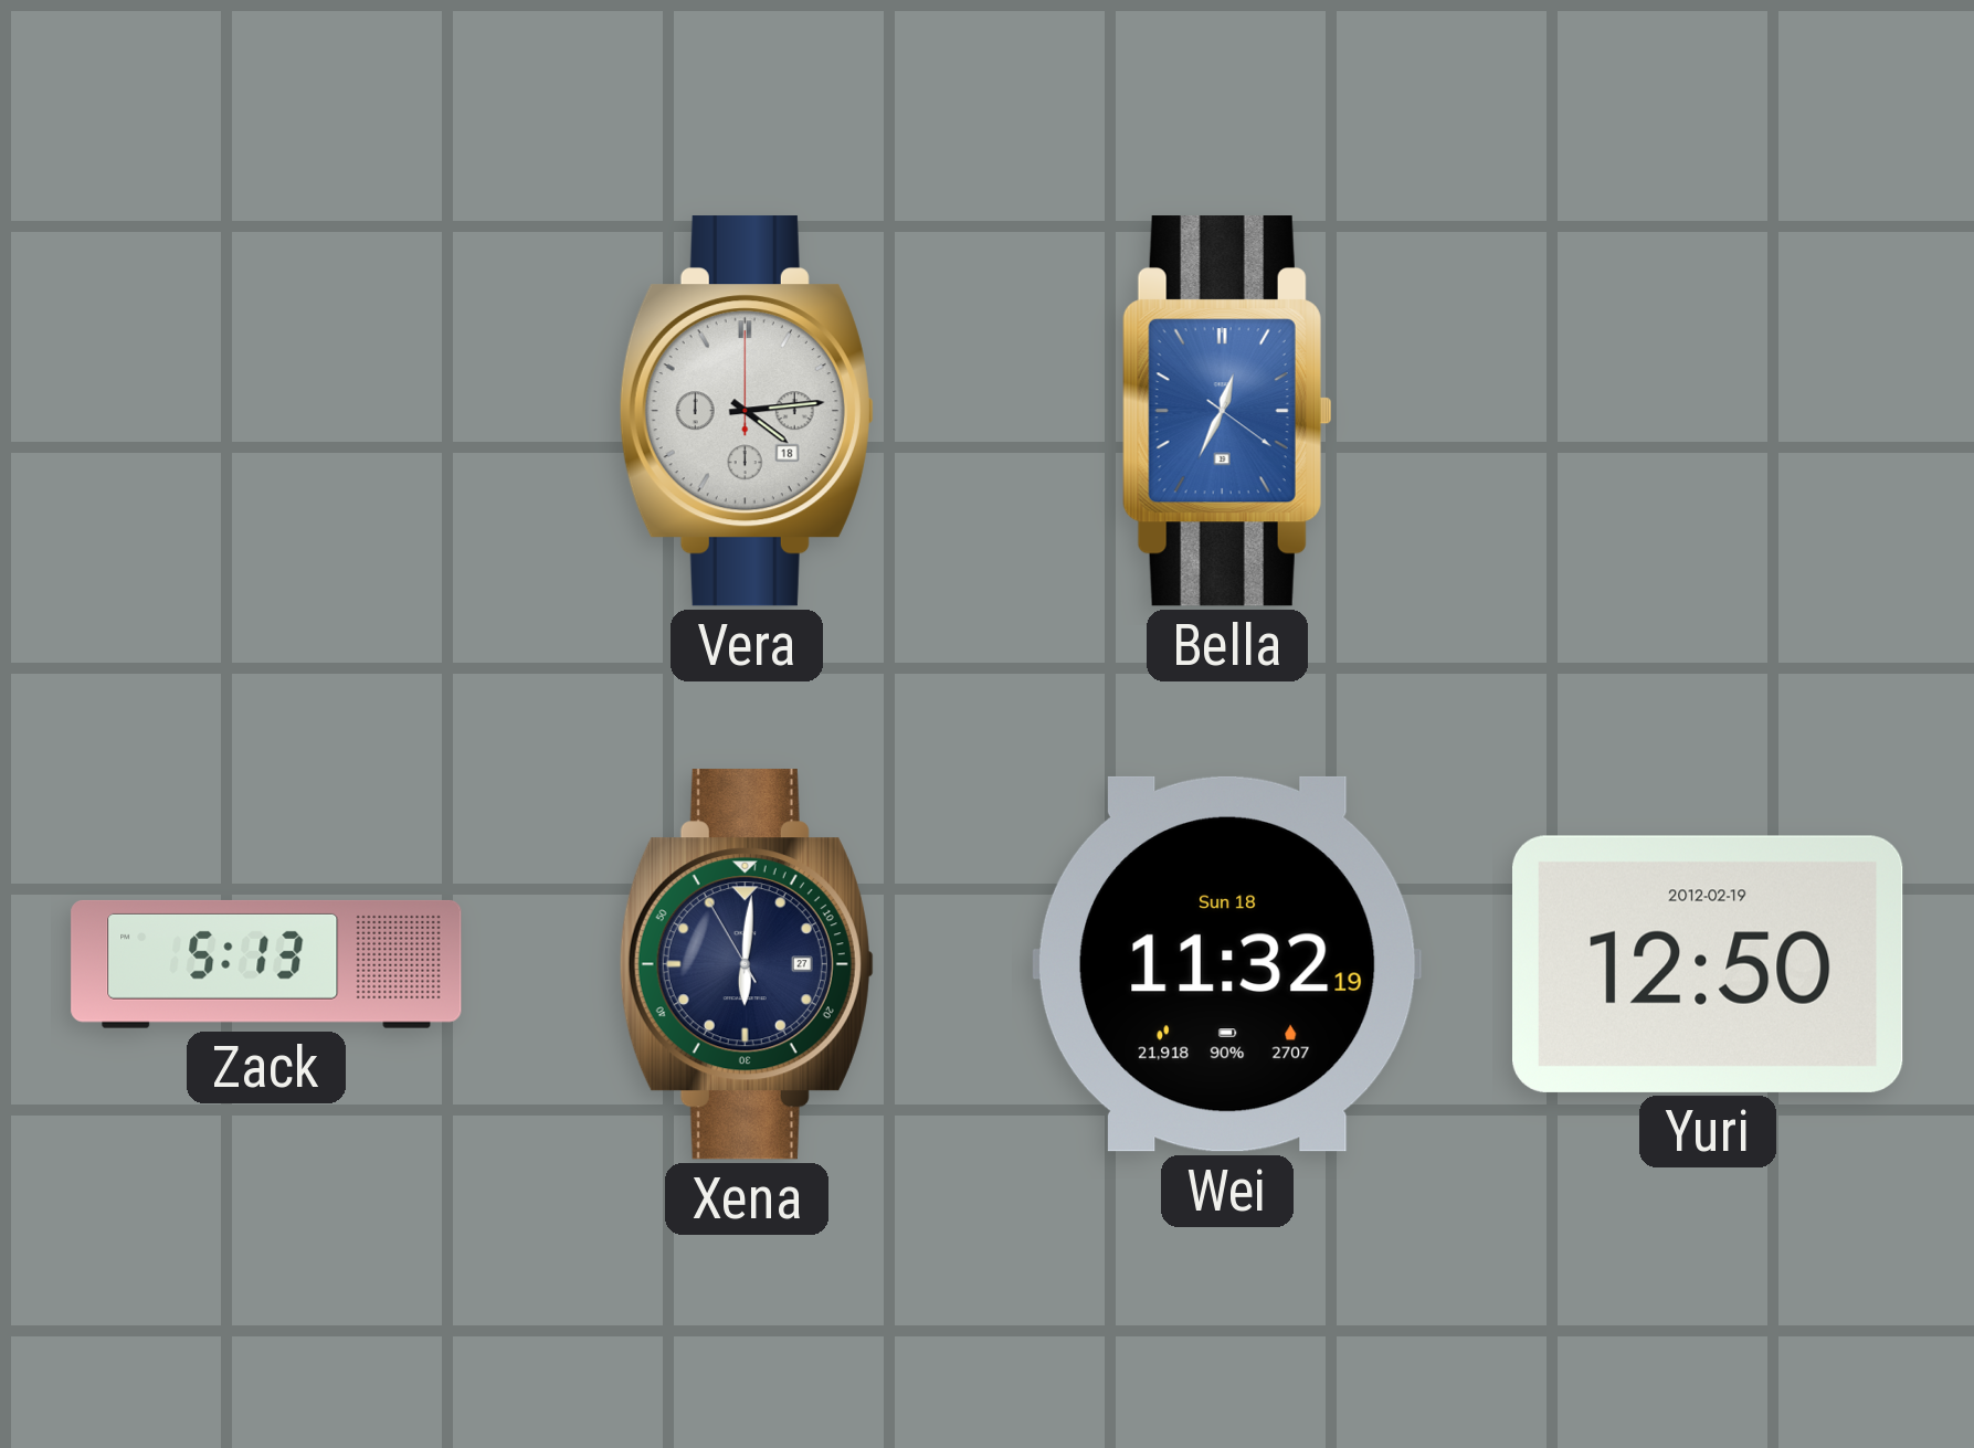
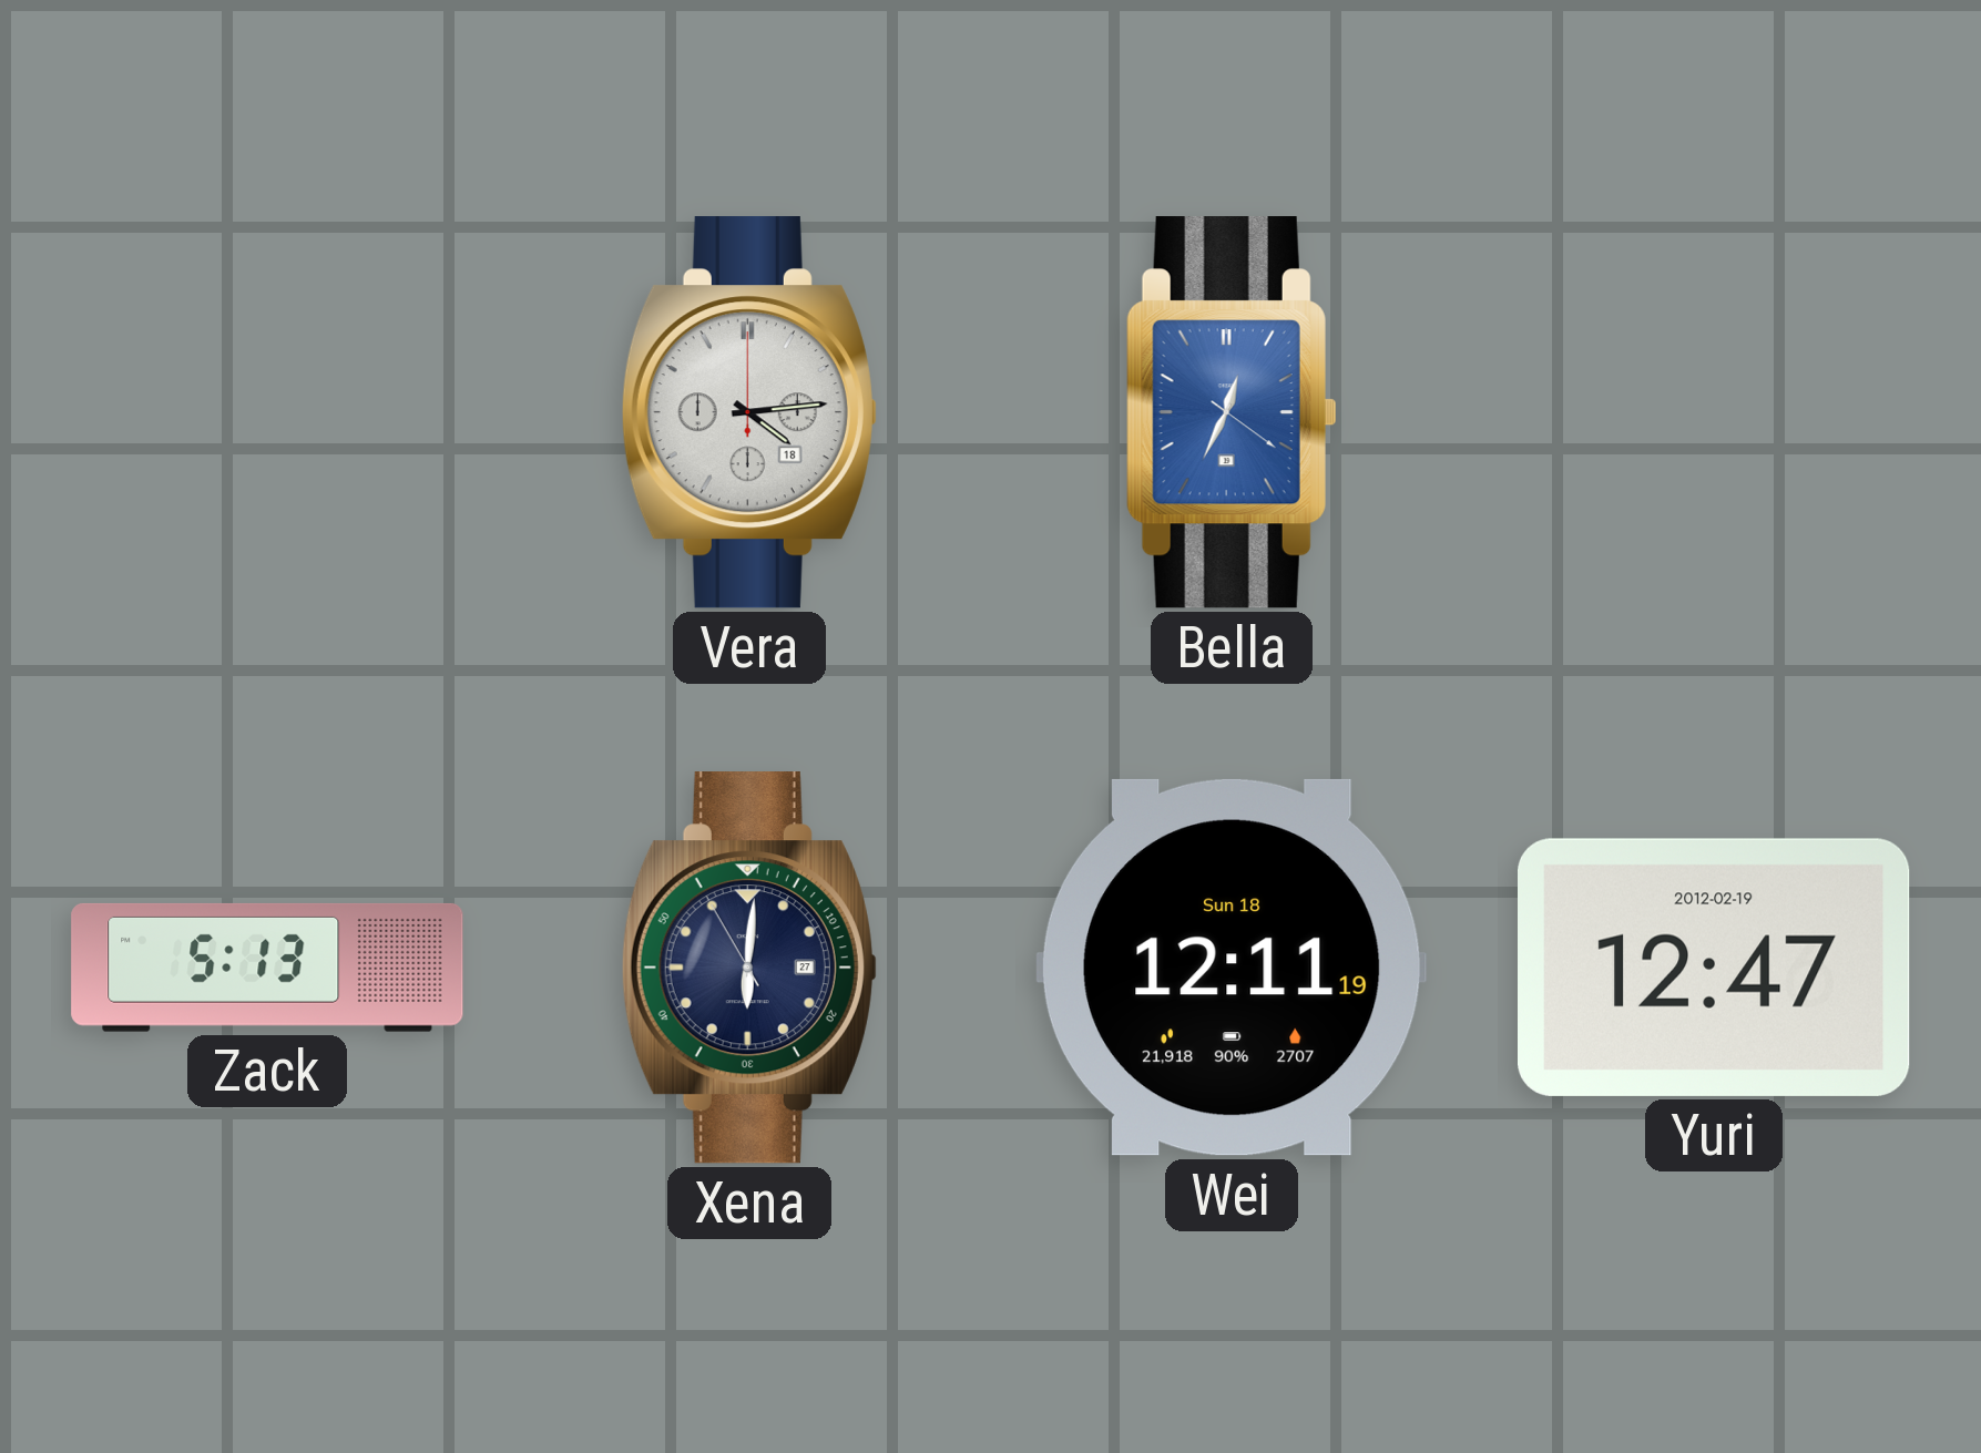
Wei: 11:32 -> 12:11
Yuri: 12:50 -> 12:47
